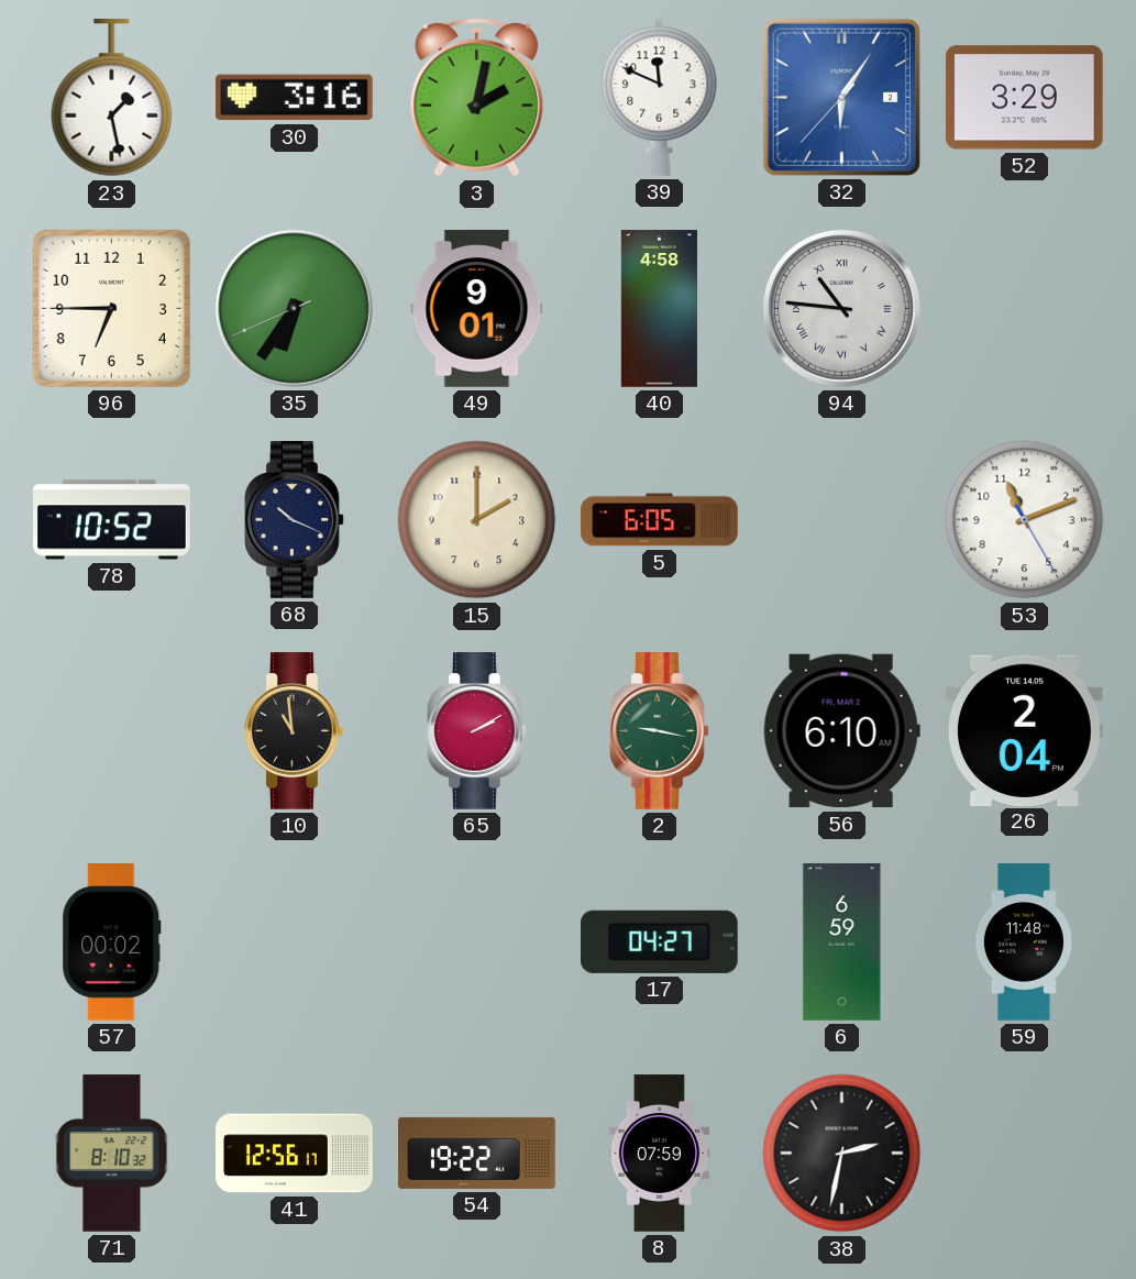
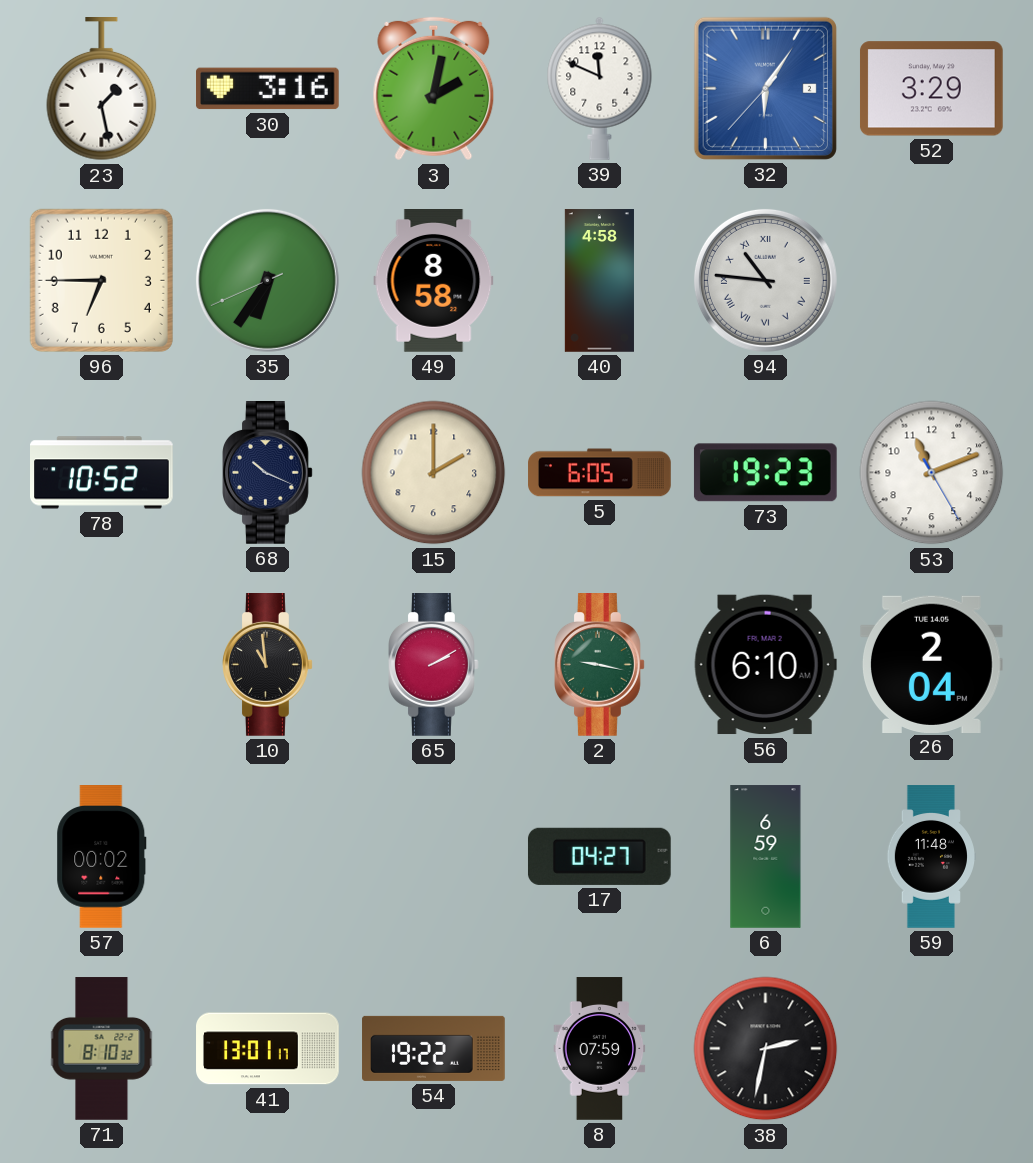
49: 9:01 -> 8:58
73: none -> 19:23
41: 12:56 -> 13:01
